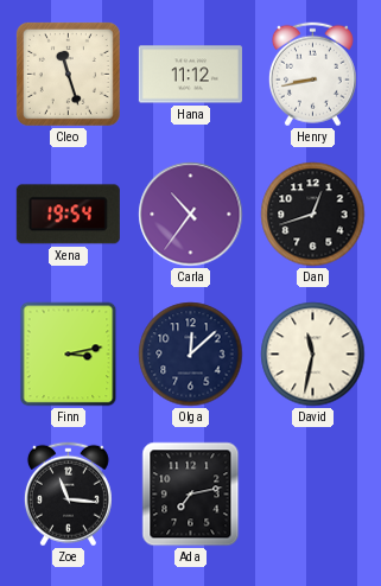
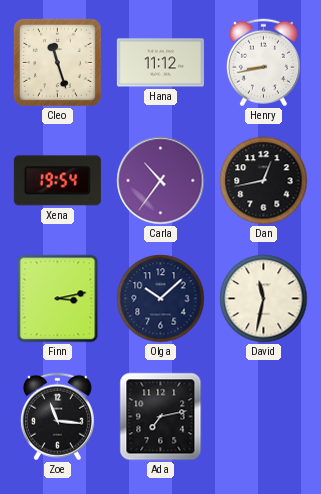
Dan: 12:42 -> 12:43
Olga: 12:08 -> 10:08
